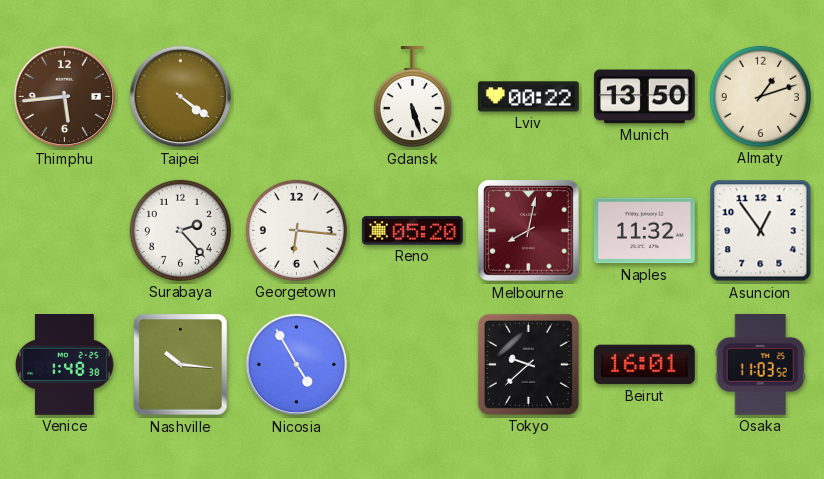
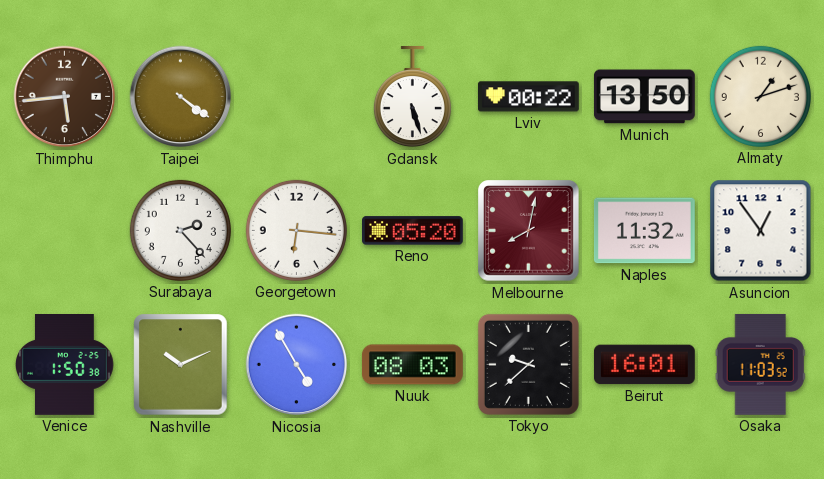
Venice: 1:48 -> 1:50
Nashville: 10:16 -> 10:11
Nuuk: none -> 08:03
